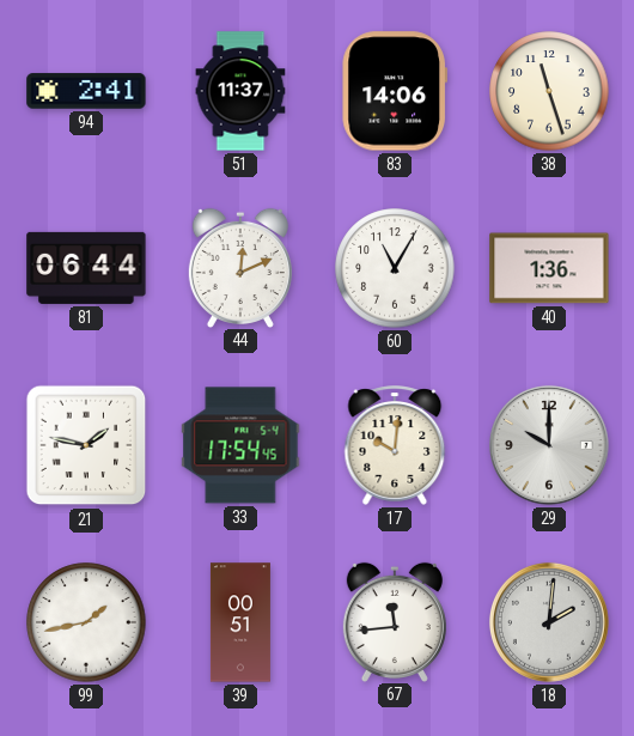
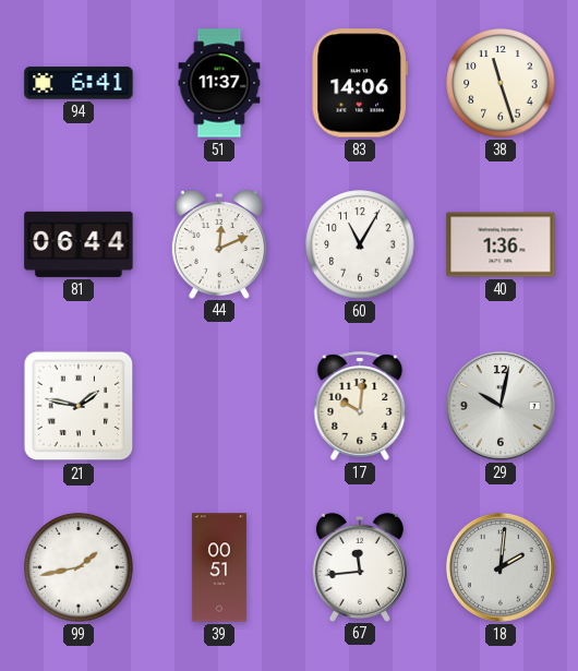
94: 2:41 -> 6:41
33: 17:54 -> none
29: 10:00 -> 10:02
